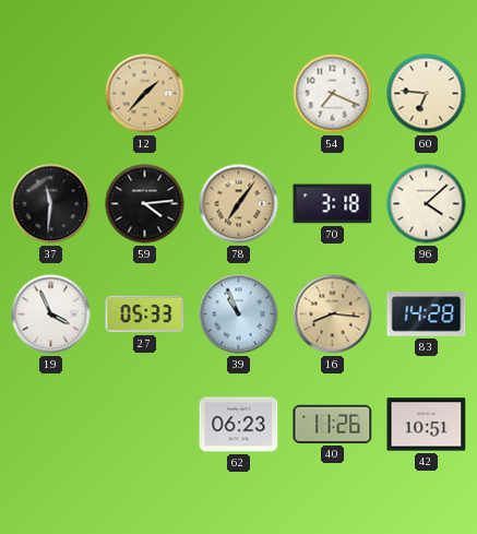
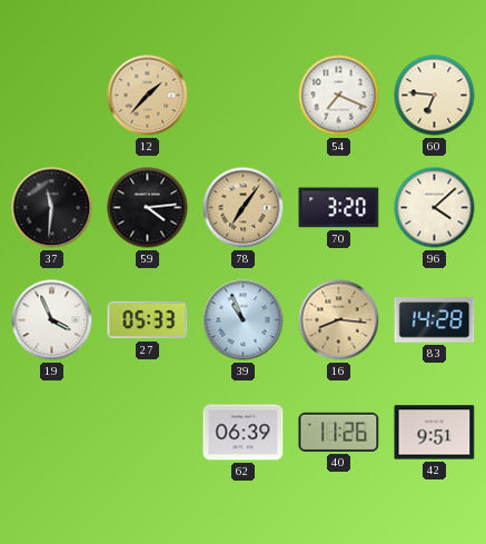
70: 3:18 -> 3:20
62: 06:23 -> 06:39
42: 10:51 -> 9:51
